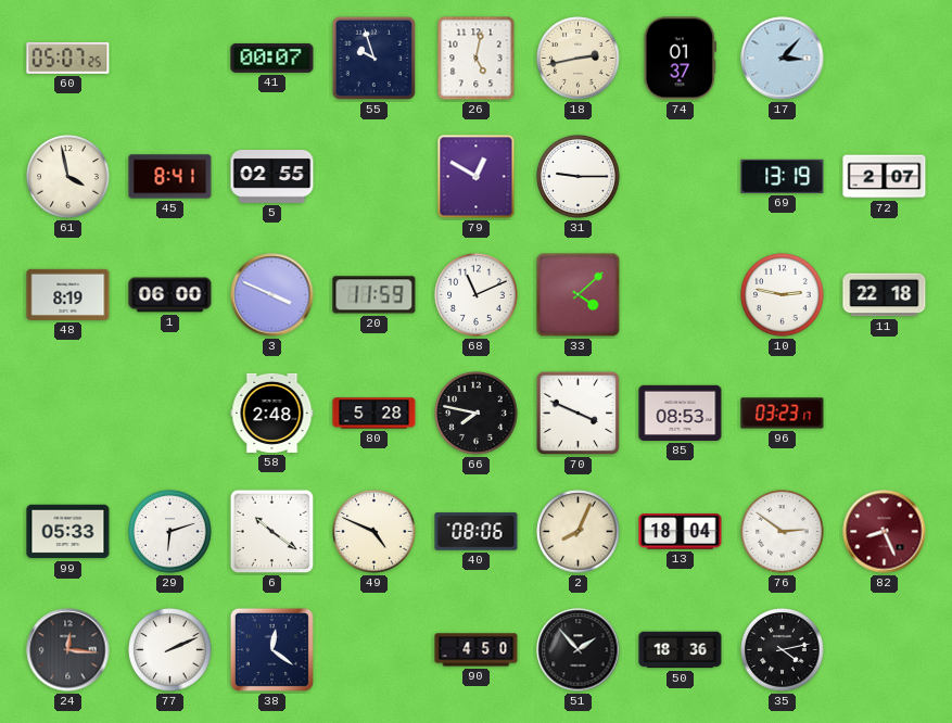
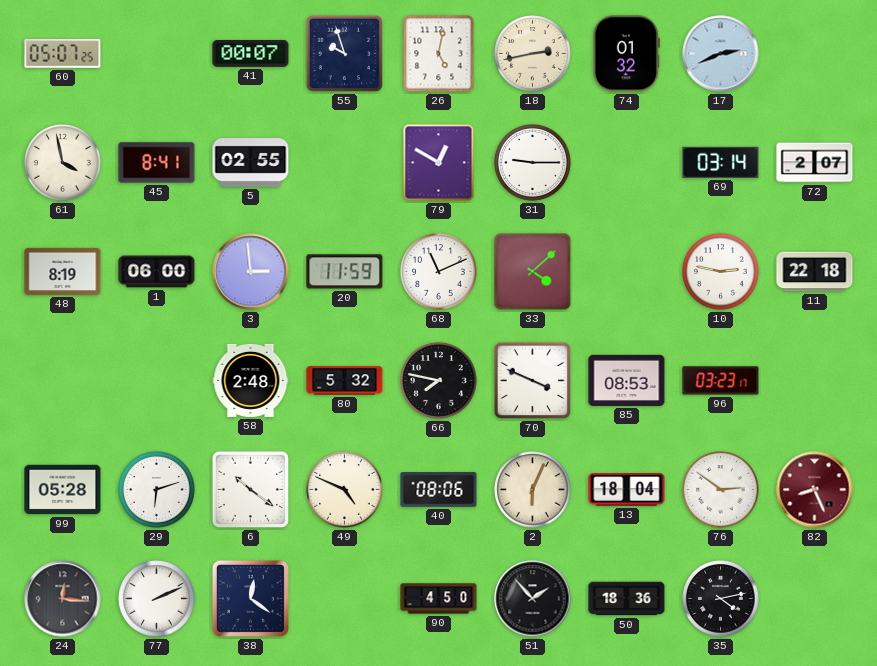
74: 01:37 -> 01:32
17: 3:07 -> 2:41
69: 13:19 -> 03:14
3: 3:49 -> 2:59
80: 5:28 -> 5:32
99: 05:33 -> 05:28
2: 8:04 -> 6:04
